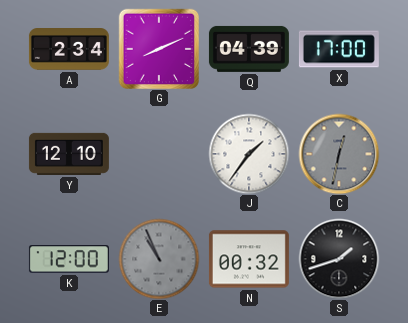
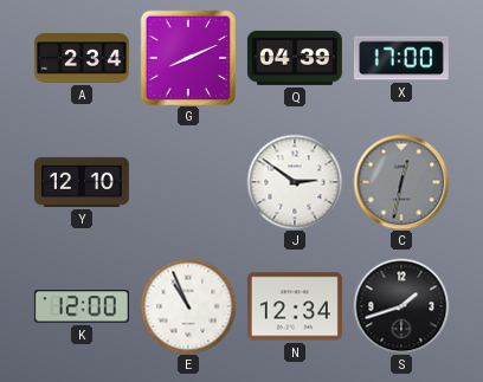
J: 1:36 -> 2:51
E dial: grey -> white
N: 00:32 -> 12:34
